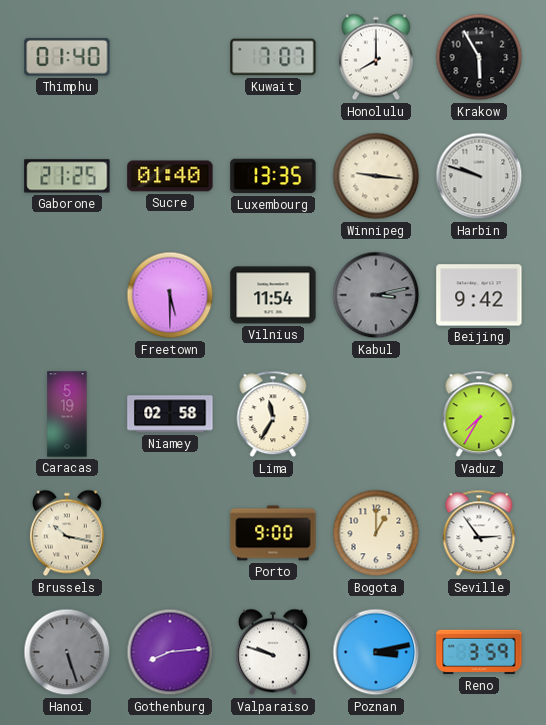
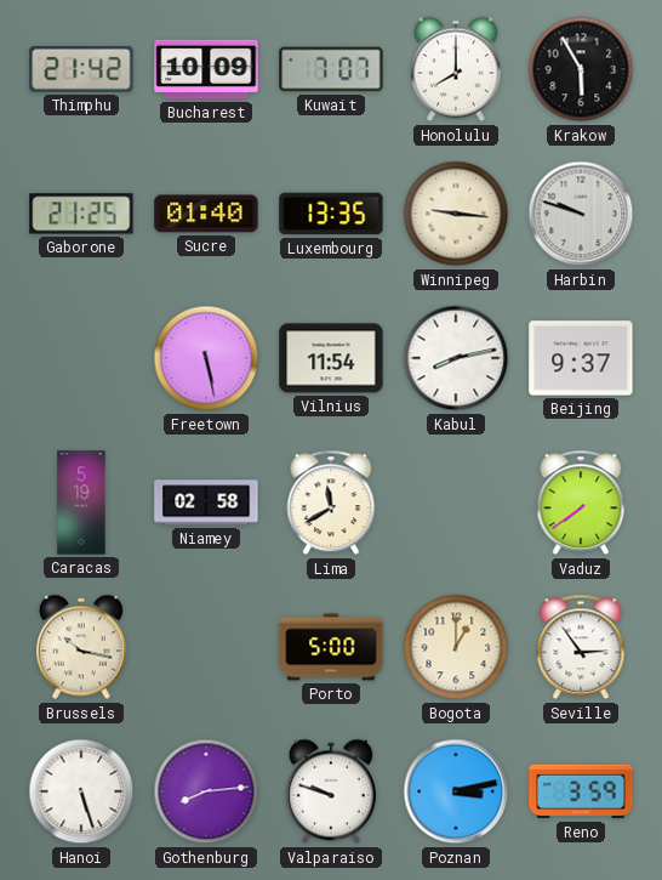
Thimphu: 01:40 -> 21:42
Bucharest: none -> 10:09
Freetown: 5:30 -> 5:28
Kabul: 3:13 -> 8:13
Kabul dial: grey -> white
Beijing: 9:42 -> 9:37
Lima: 11:35 -> 11:40
Vaduz: 7:35 -> 7:39
Porto: 9:00 -> 5:00
Hanoi dial: grey -> white
